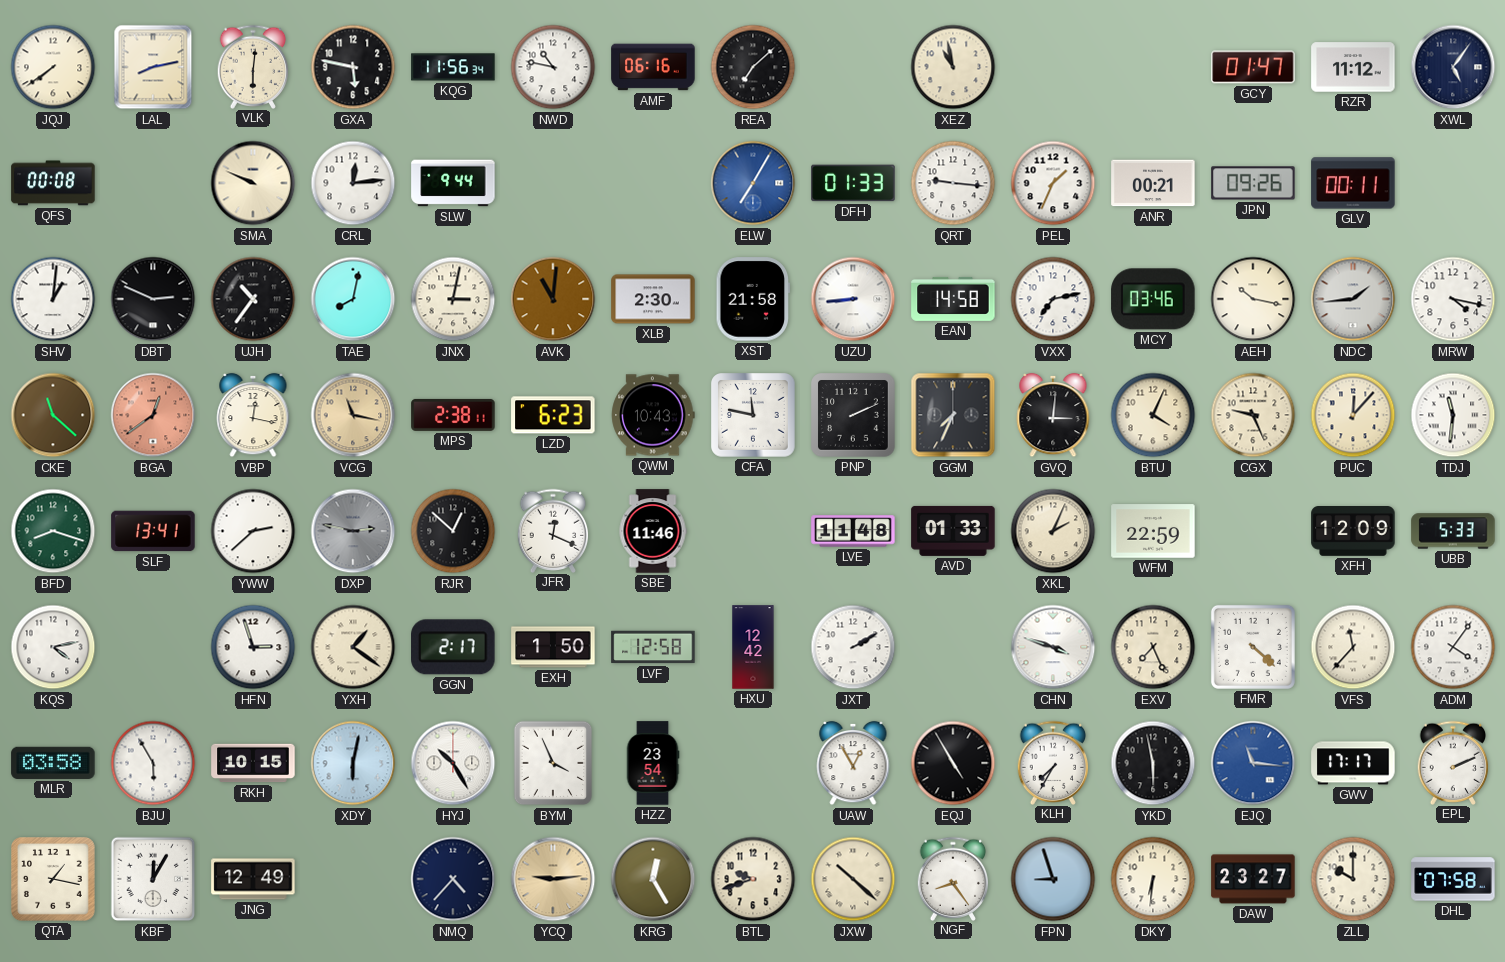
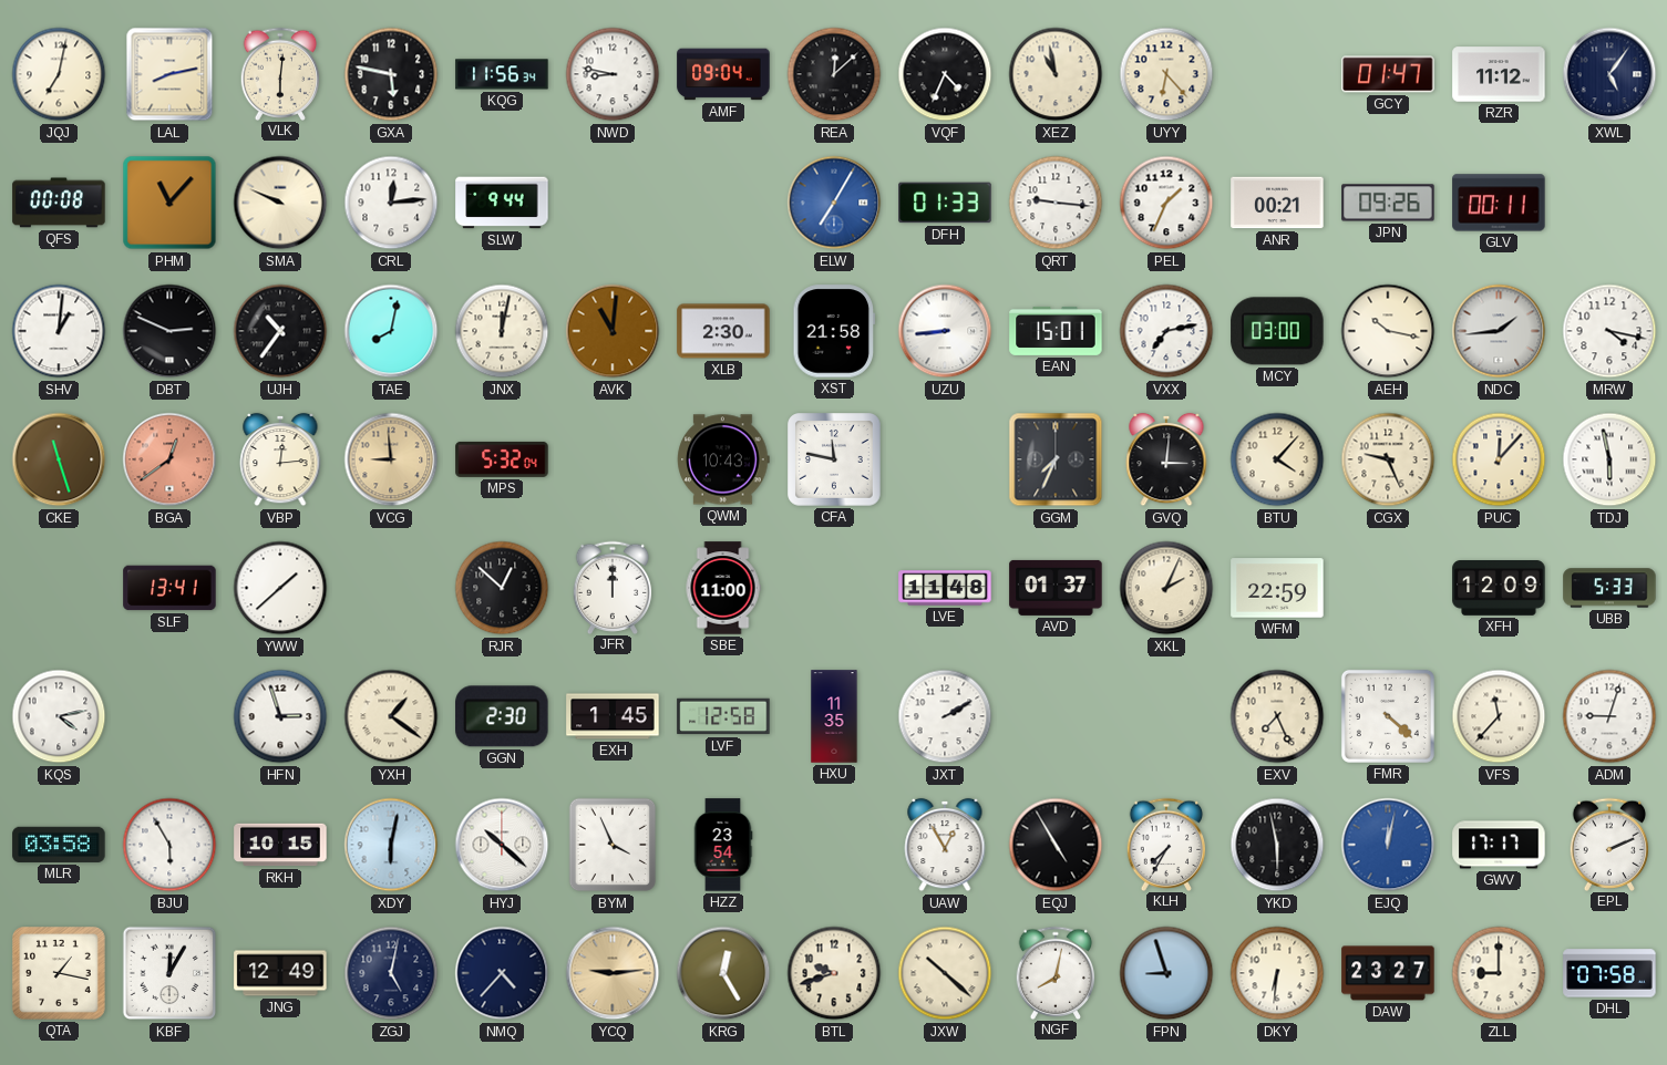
JQJ: 7:39 -> 7:02
NWD: 10:47 -> 8:47
AMF: 06:16 -> 09:04
REA: 7:08 -> 12:08
VQF: none -> 4:34
UYY: none -> 6:23
PHM: none -> 11:07
JNX: 3:02 -> 12:02
EAN: 14:58 -> 15:01
MCY: 03:46 -> 03:00
CKE: 11:22 -> 11:27
VBP: 12:17 -> 12:14
VCG: 11:17 -> 8:59
MPS: 2:38 -> 5:32
LZD: 6:23 -> none
PNP: 2:11 -> none
BTU: 4:04 -> 4:07
TDJ: 11:31 -> 5:58
BFD: 8:18 -> none
YWW: 2:38 -> 1:38
DXP: 2:47 -> none
JFR: 12:19 -> 12:00
SBE: 11:46 -> 11:00
AVD: 01:33 -> 01:37
GGN: 2:17 -> 2:30
EXH: 1:50 -> 1:45
HXU: 12:42 -> 11:35
CHN: 3:48 -> none
ADM: 4:06 -> 9:03
HYJ: 10:25 -> 10:22
EJQ: 11:16 -> 12:02
ZGJ: none -> 5:02
NGF: 8:24 -> 8:02
ZLL: 10:00 -> 9:00
